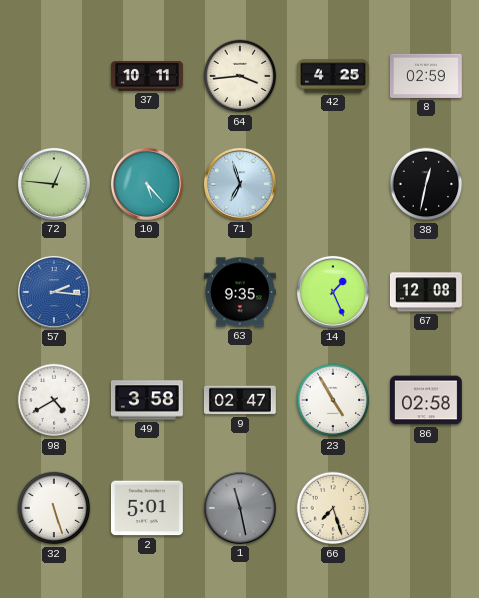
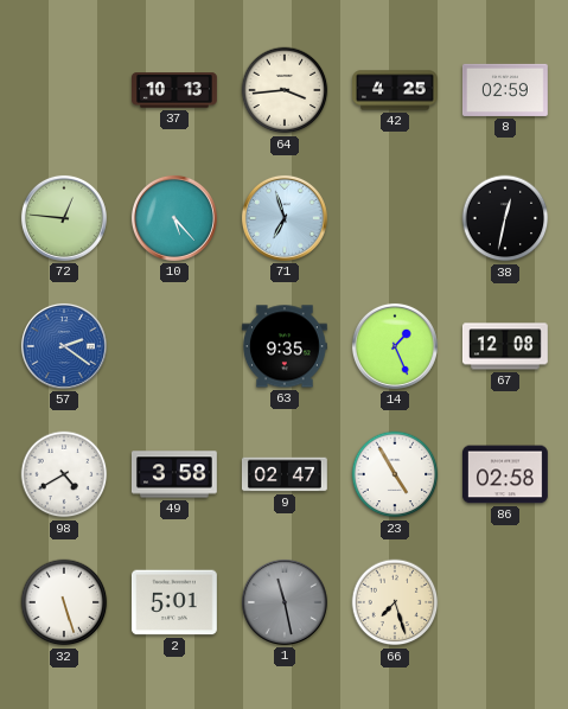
37: 10:11 -> 10:13
57: 2:16 -> 2:21
